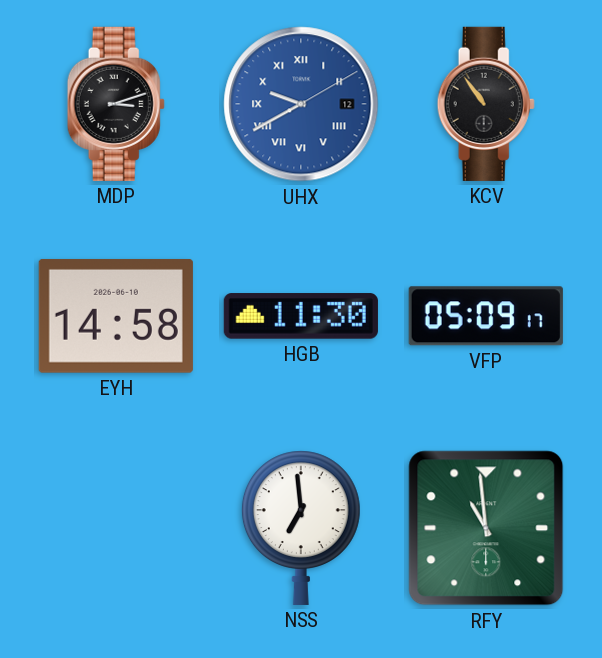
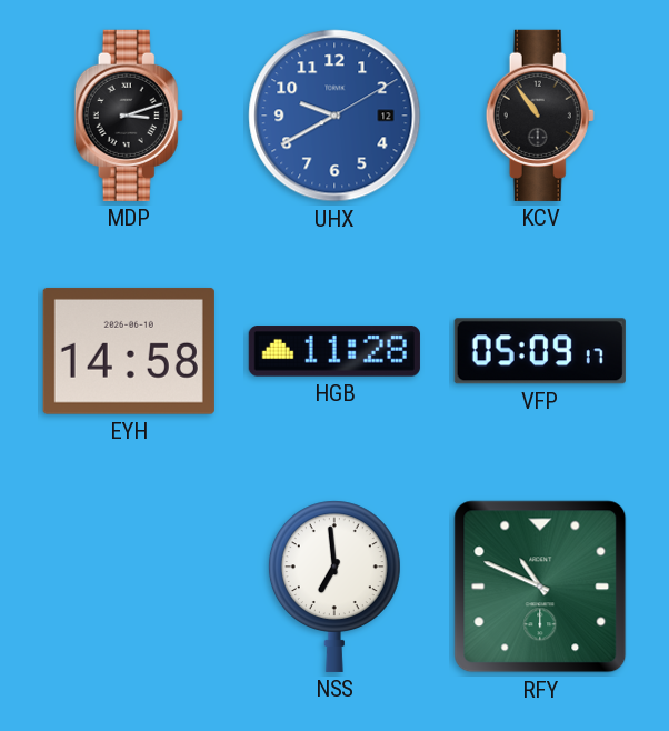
UHX numerals: Roman -> Arabic
HGB: 11:30 -> 11:28
RFY: 10:59 -> 10:49
